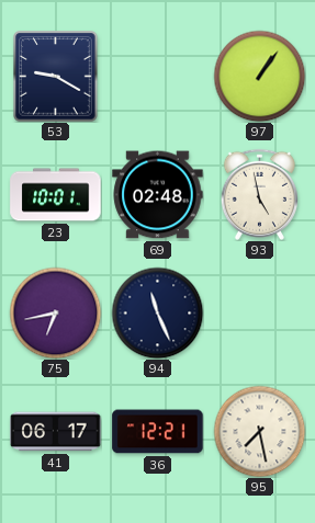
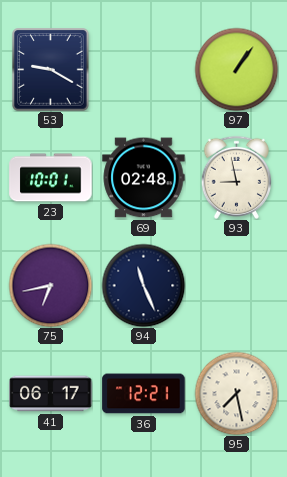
93: 4:58 -> 8:58
